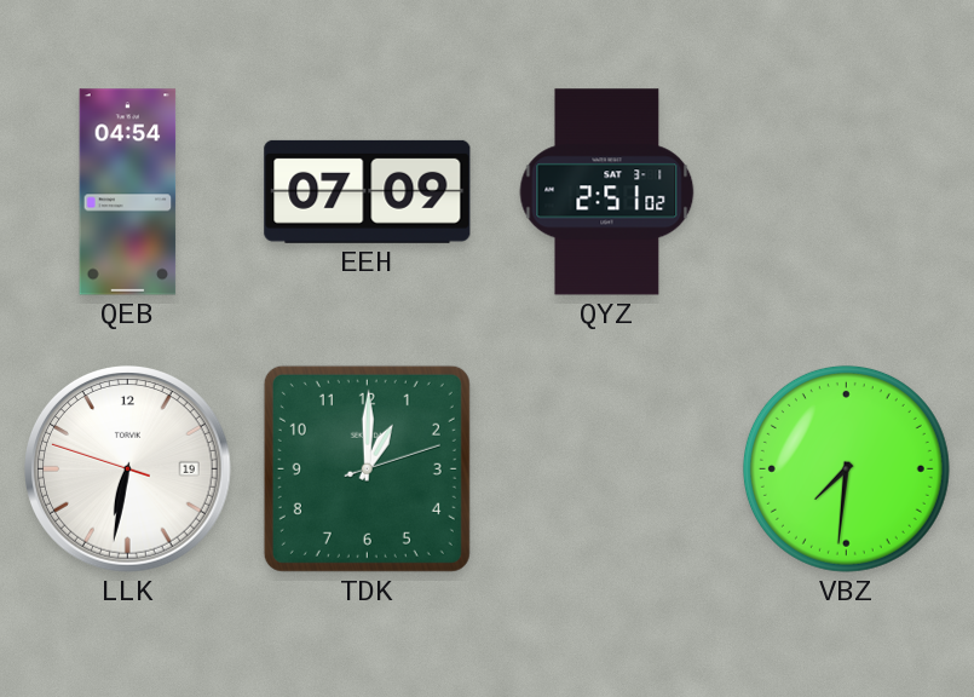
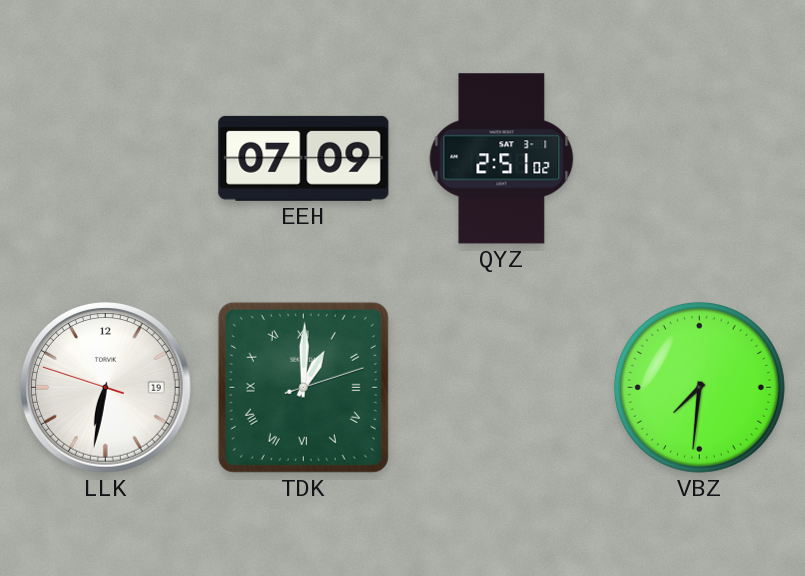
QEB: 04:54 -> none
TDK numerals: Arabic -> Roman
